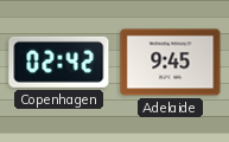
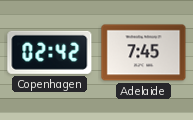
Adelaide: 9:45 -> 7:45
